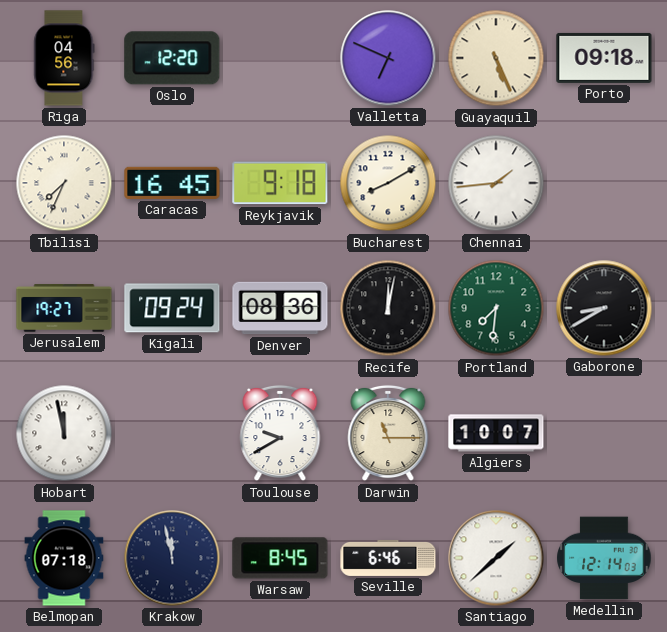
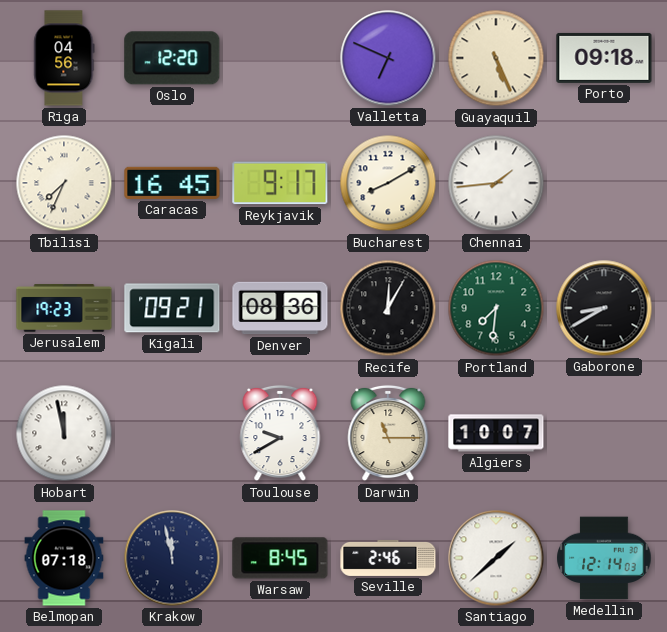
Reykjavik: 9:18 -> 9:17
Jerusalem: 19:27 -> 19:23
Kigali: 09:24 -> 09:21
Recife: 12:02 -> 12:05
Seville: 6:46 -> 2:46
